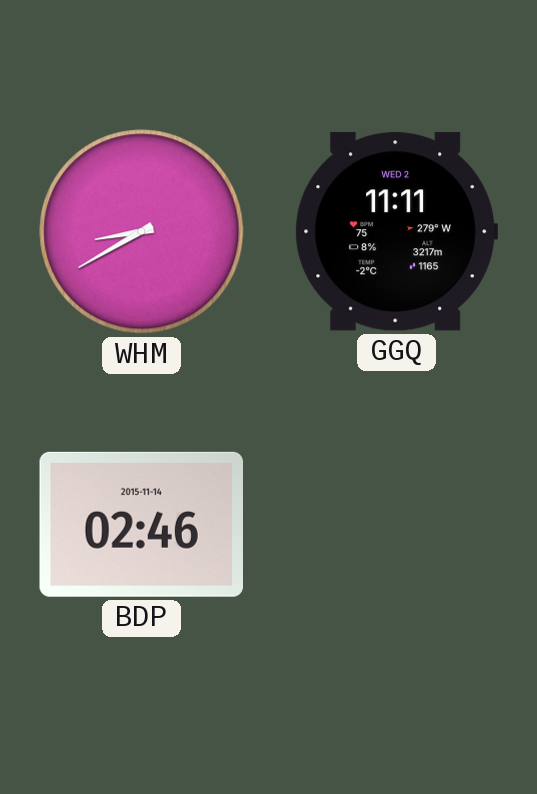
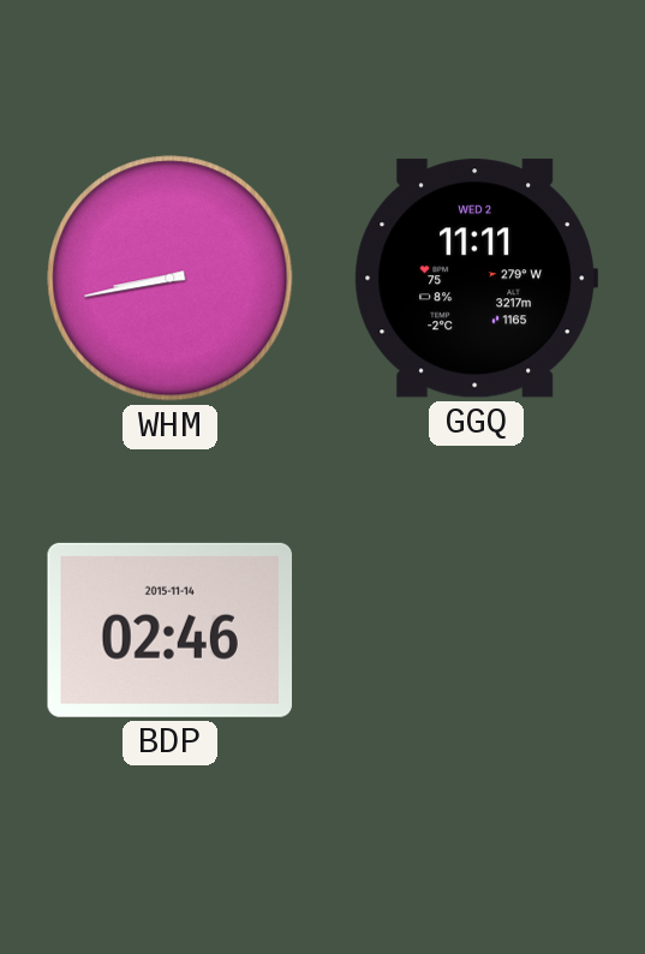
WHM: 8:40 -> 8:43
